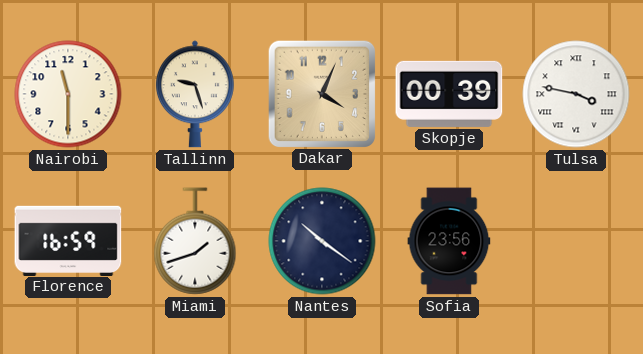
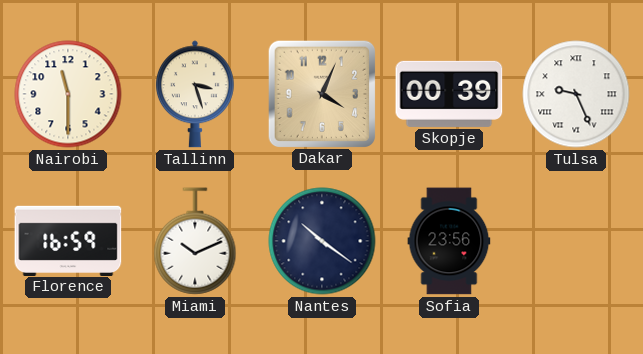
Tallinn: 9:27 -> 3:27
Tulsa: 3:47 -> 9:26
Miami: 1:42 -> 10:11
